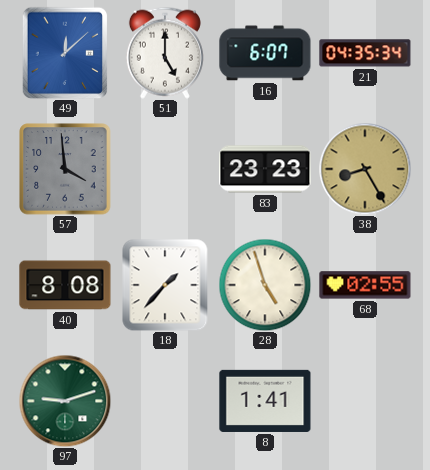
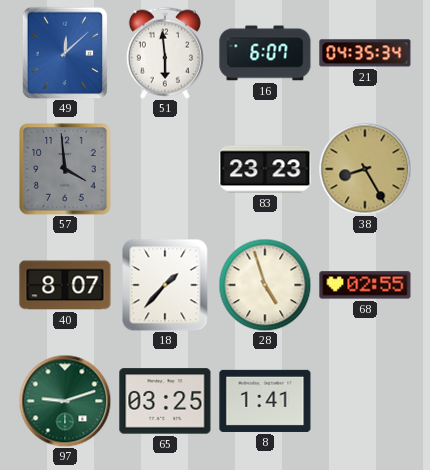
51: 5:00 -> 5:59
40: 8:08 -> 8:07
65: none -> 03:25
